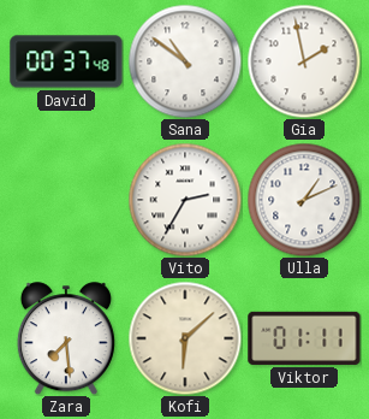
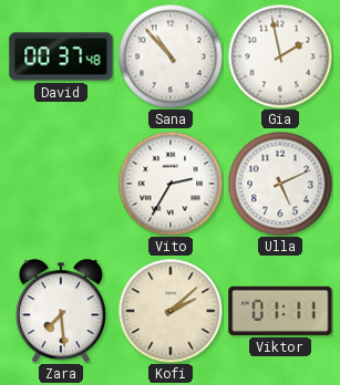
Sana: 10:51 -> 10:53
Ulla: 1:11 -> 5:11
Kofi: 6:08 -> 2:08
